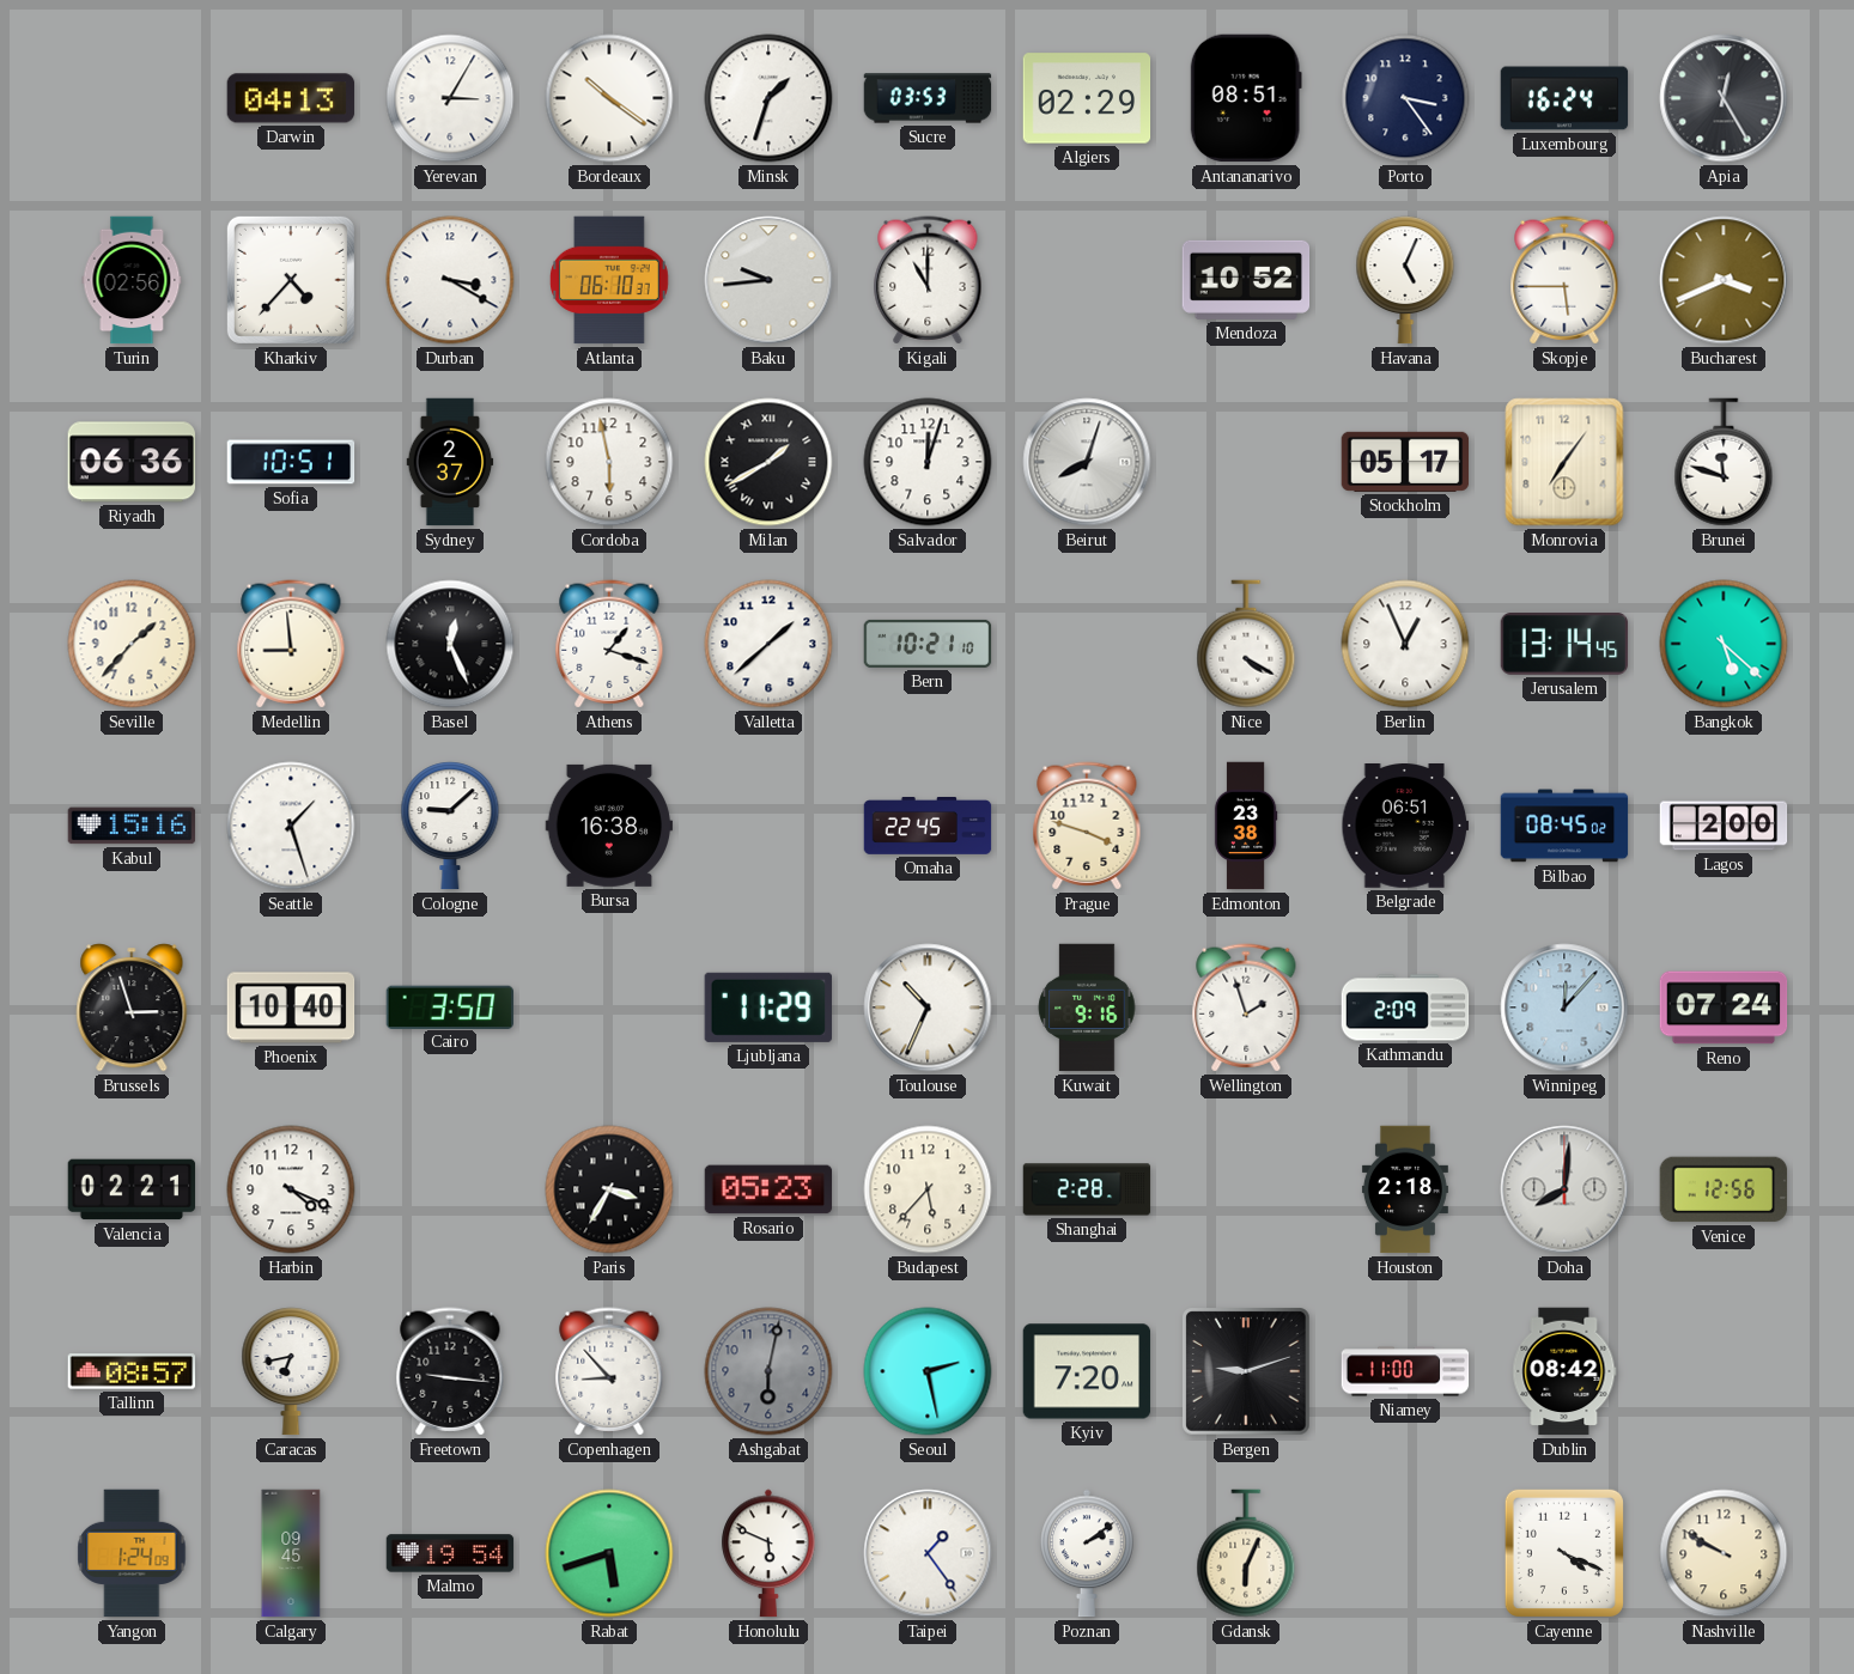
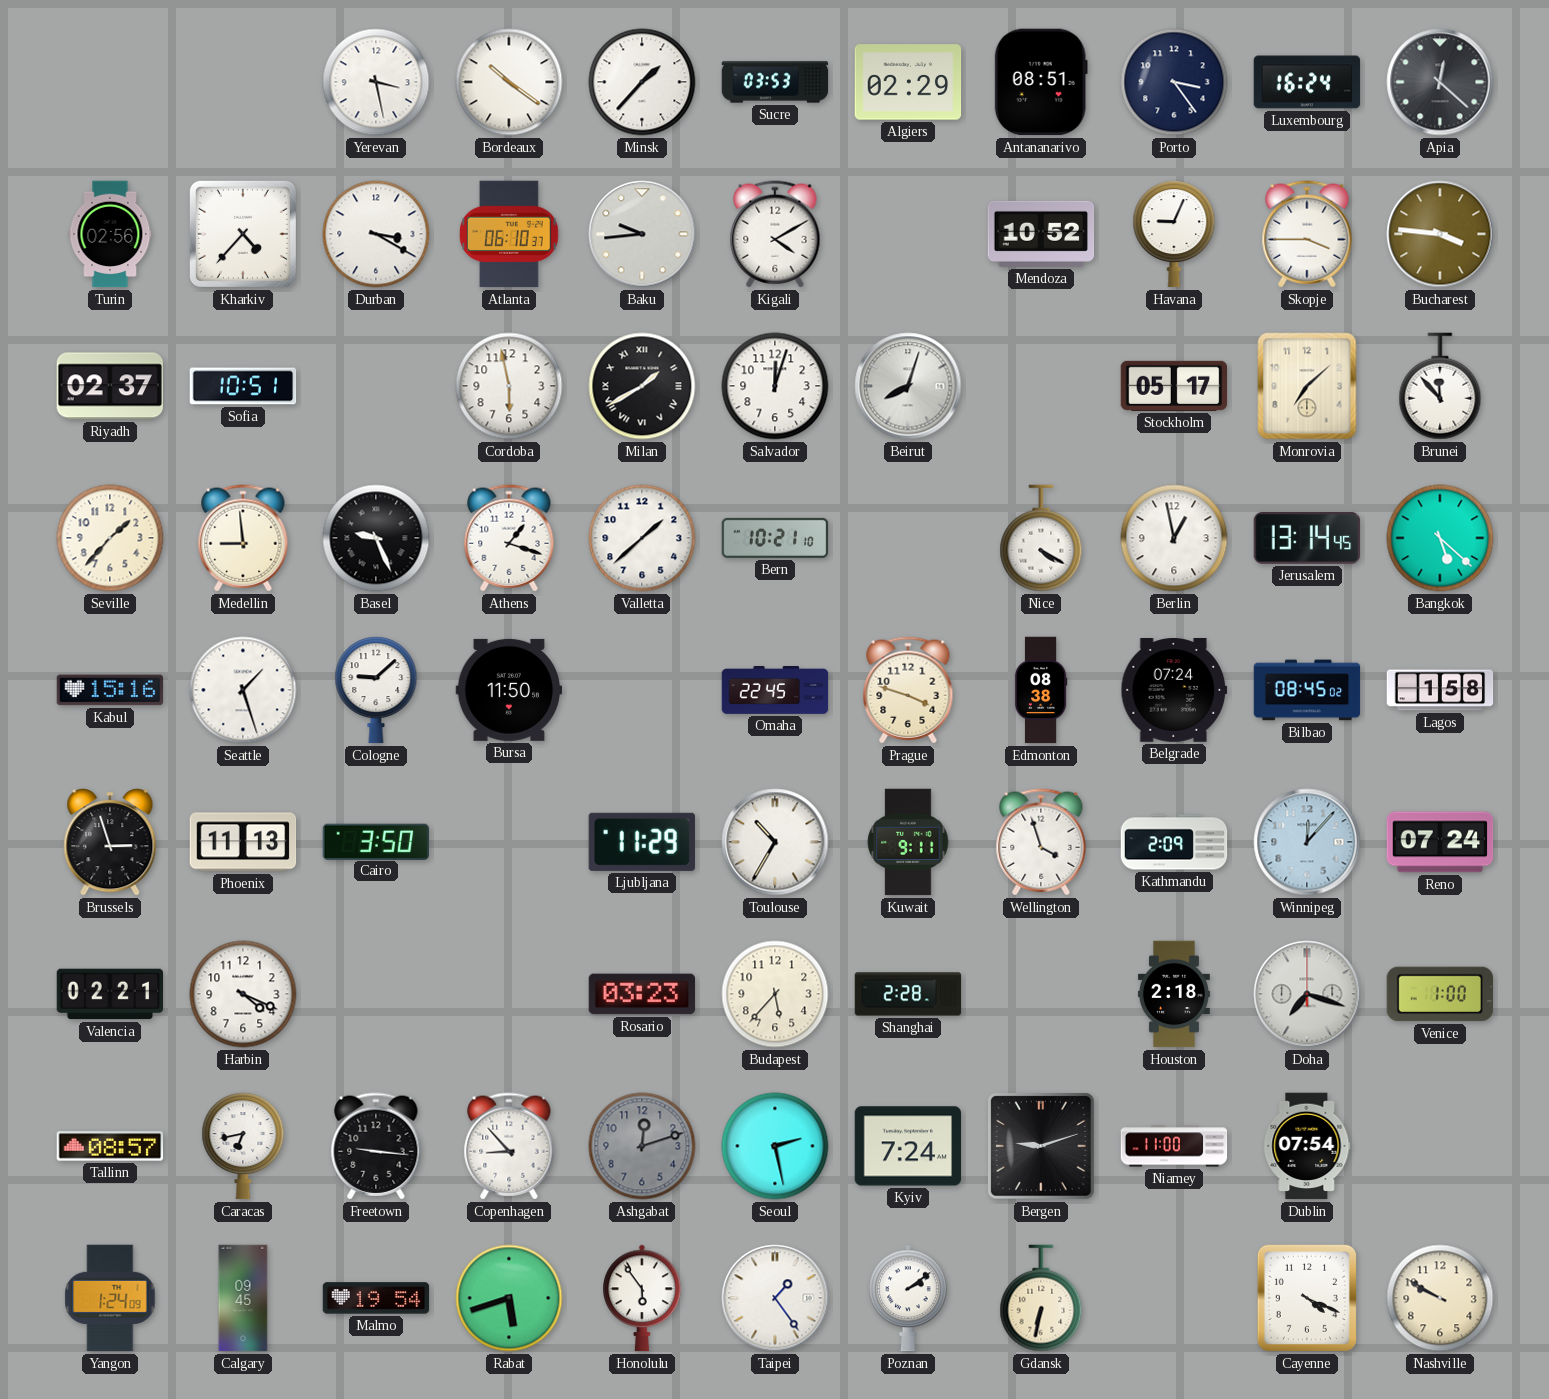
Darwin: 04:13 -> none
Yerevan: 3:05 -> 3:28
Minsk: 1:33 -> 1:37
Apia: 12:25 -> 12:22
Kigali: 11:00 -> 4:10
Havana: 5:04 -> 9:04
Skopje: 5:45 -> 3:45
Bucharest: 3:41 -> 3:46
Riyadh: 06:36 -> 02:37
Sydney: 2:37 -> none
Monrovia: 7:06 -> 7:08
Brunei: 11:48 -> 11:53
Basel: 12:26 -> 9:26
Berlin: 12:56 -> 12:58
Bursa: 16:38 -> 11:50
Edmonton: 23:38 -> 08:38
Belgrade: 06:51 -> 07:24
Lagos: 2:00 -> 1:58
Phoenix: 10:40 -> 11:13
Toulouse: 10:34 -> 10:35
Kuwait: 9:16 -> 9:11
Wellington: 1:57 -> 3:57
Paris: 3:35 -> none
Rosario: 05:23 -> 03:23
Doha: 8:01 -> 7:18
Venice: 12:56 -> 1:00
Ashgabat: 6:02 -> 12:12
Kyiv: 7:20 -> 7:24
Dublin: 08:42 -> 07:54
Honolulu: 5:49 -> 5:54
Gdansk: 6:04 -> 6:32
